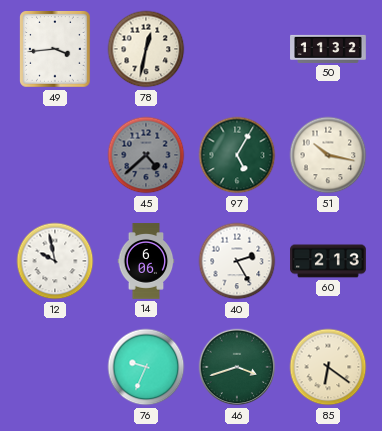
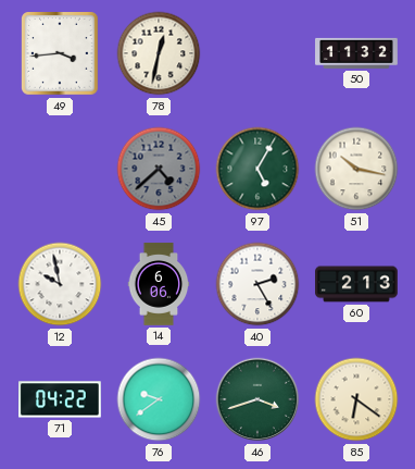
71: none -> 04:22
76: 9:34 -> 9:39
